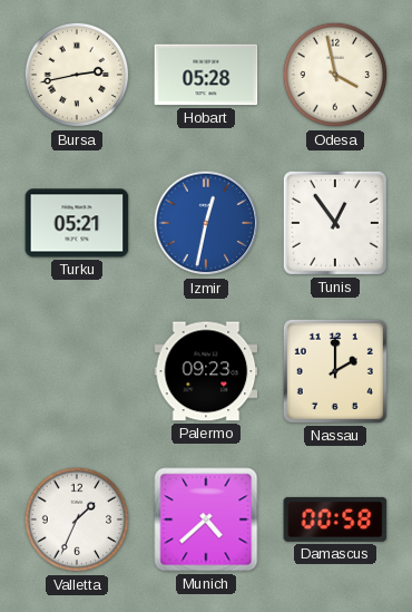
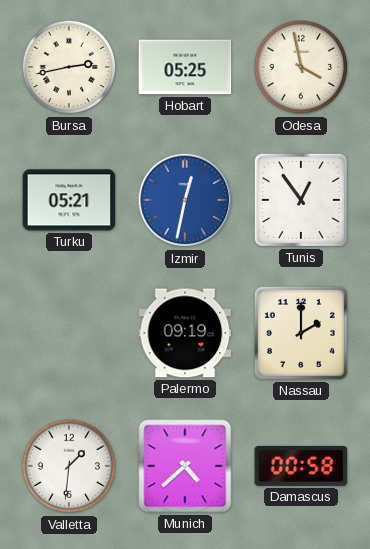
Hobart: 05:28 -> 05:25
Palermo: 09:23 -> 09:19
Valletta: 1:34 -> 1:31
